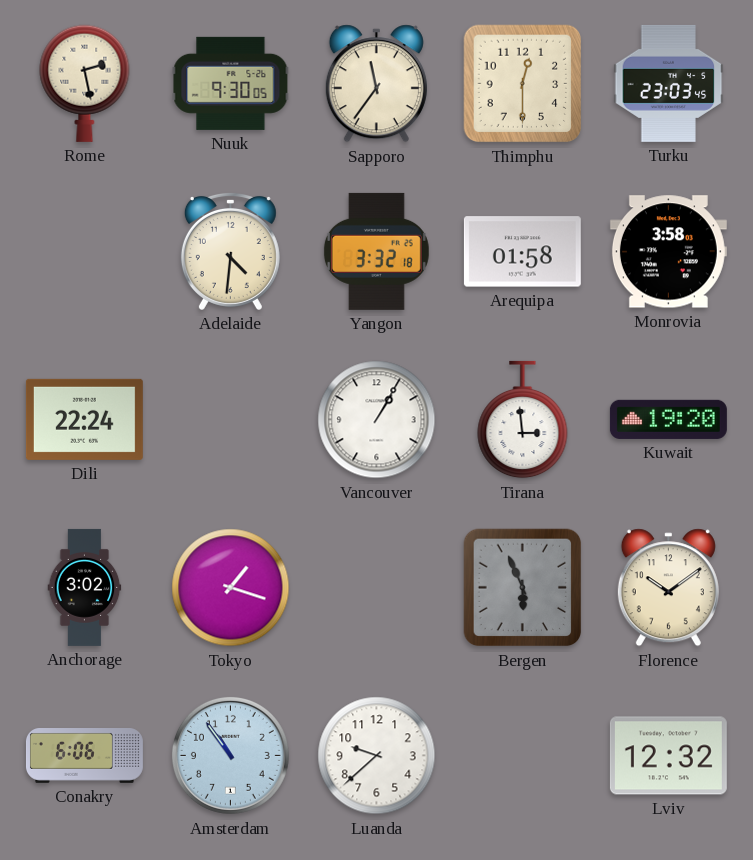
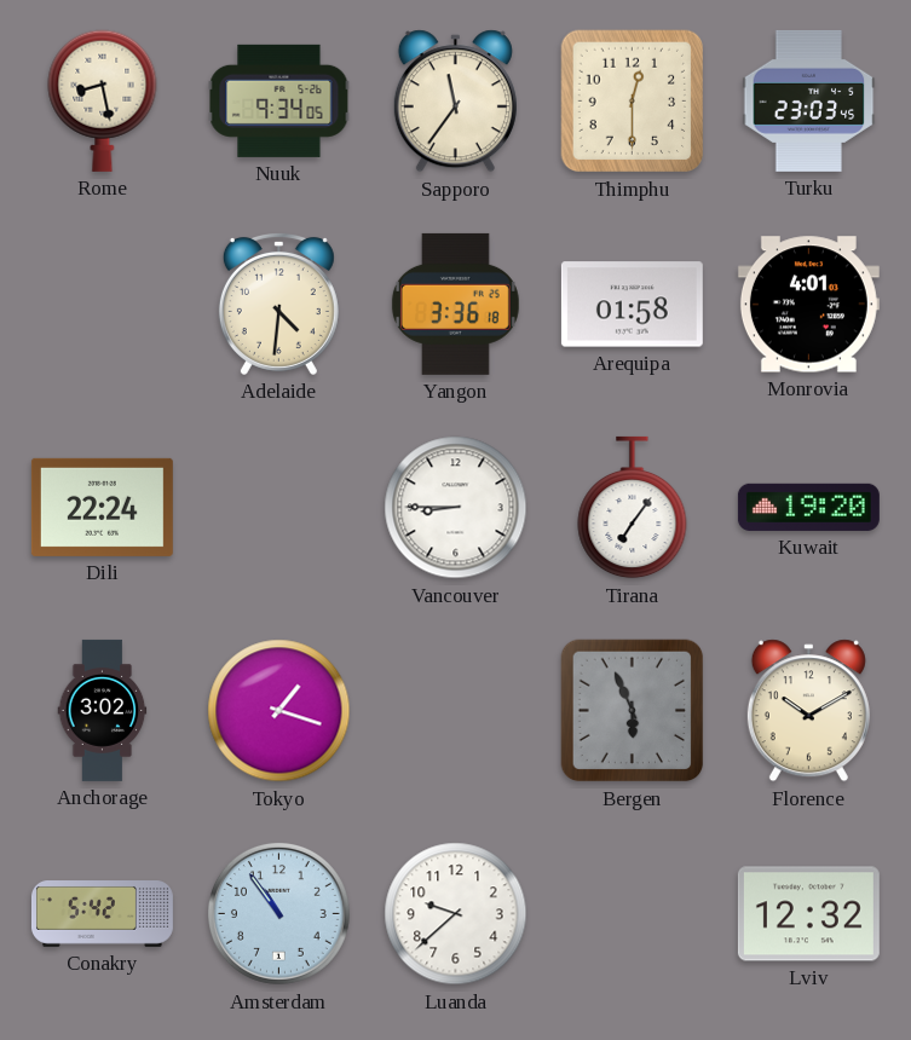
Rome: 2:28 -> 8:28
Nuuk: 9:30 -> 9:34
Yangon: 3:32 -> 3:36
Monrovia: 3:58 -> 4:01
Vancouver: 1:05 -> 8:45
Tirana: 2:59 -> 7:06
Florence: 10:09 -> 10:10
Conakry: 6:06 -> 5:42
